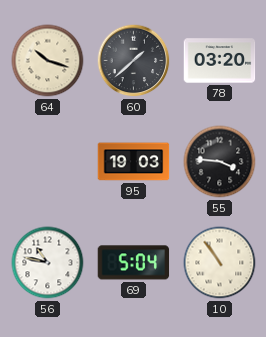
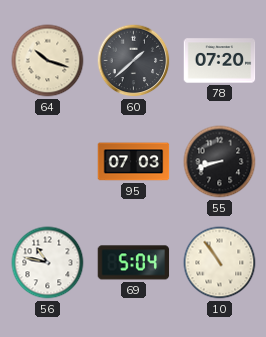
78: 03:20 -> 07:20
95: 19:03 -> 07:03
55: 3:46 -> 8:42
